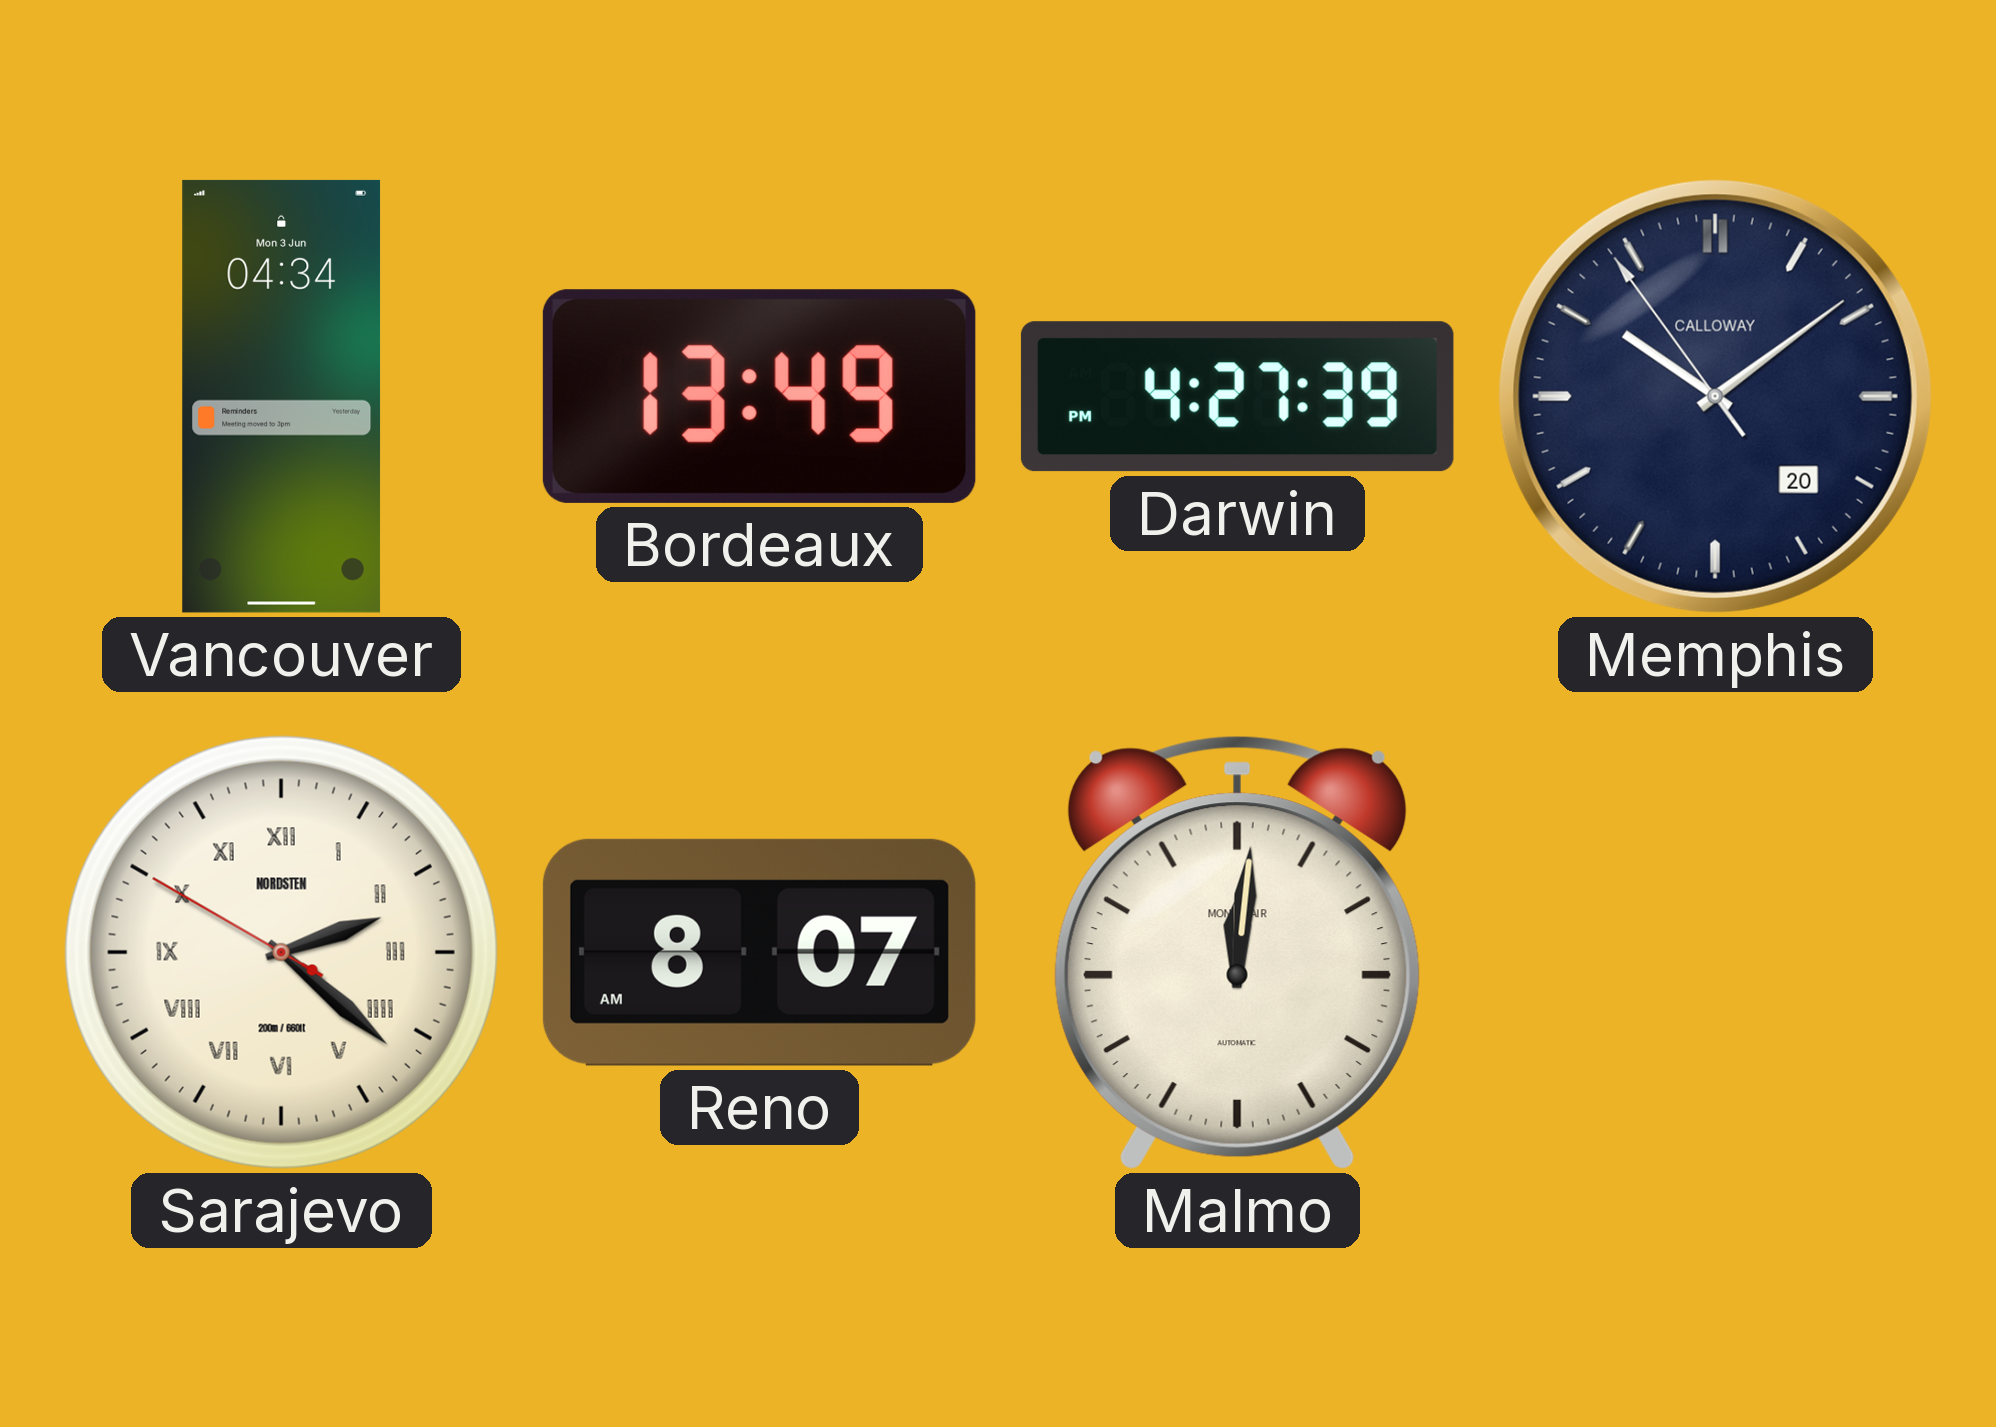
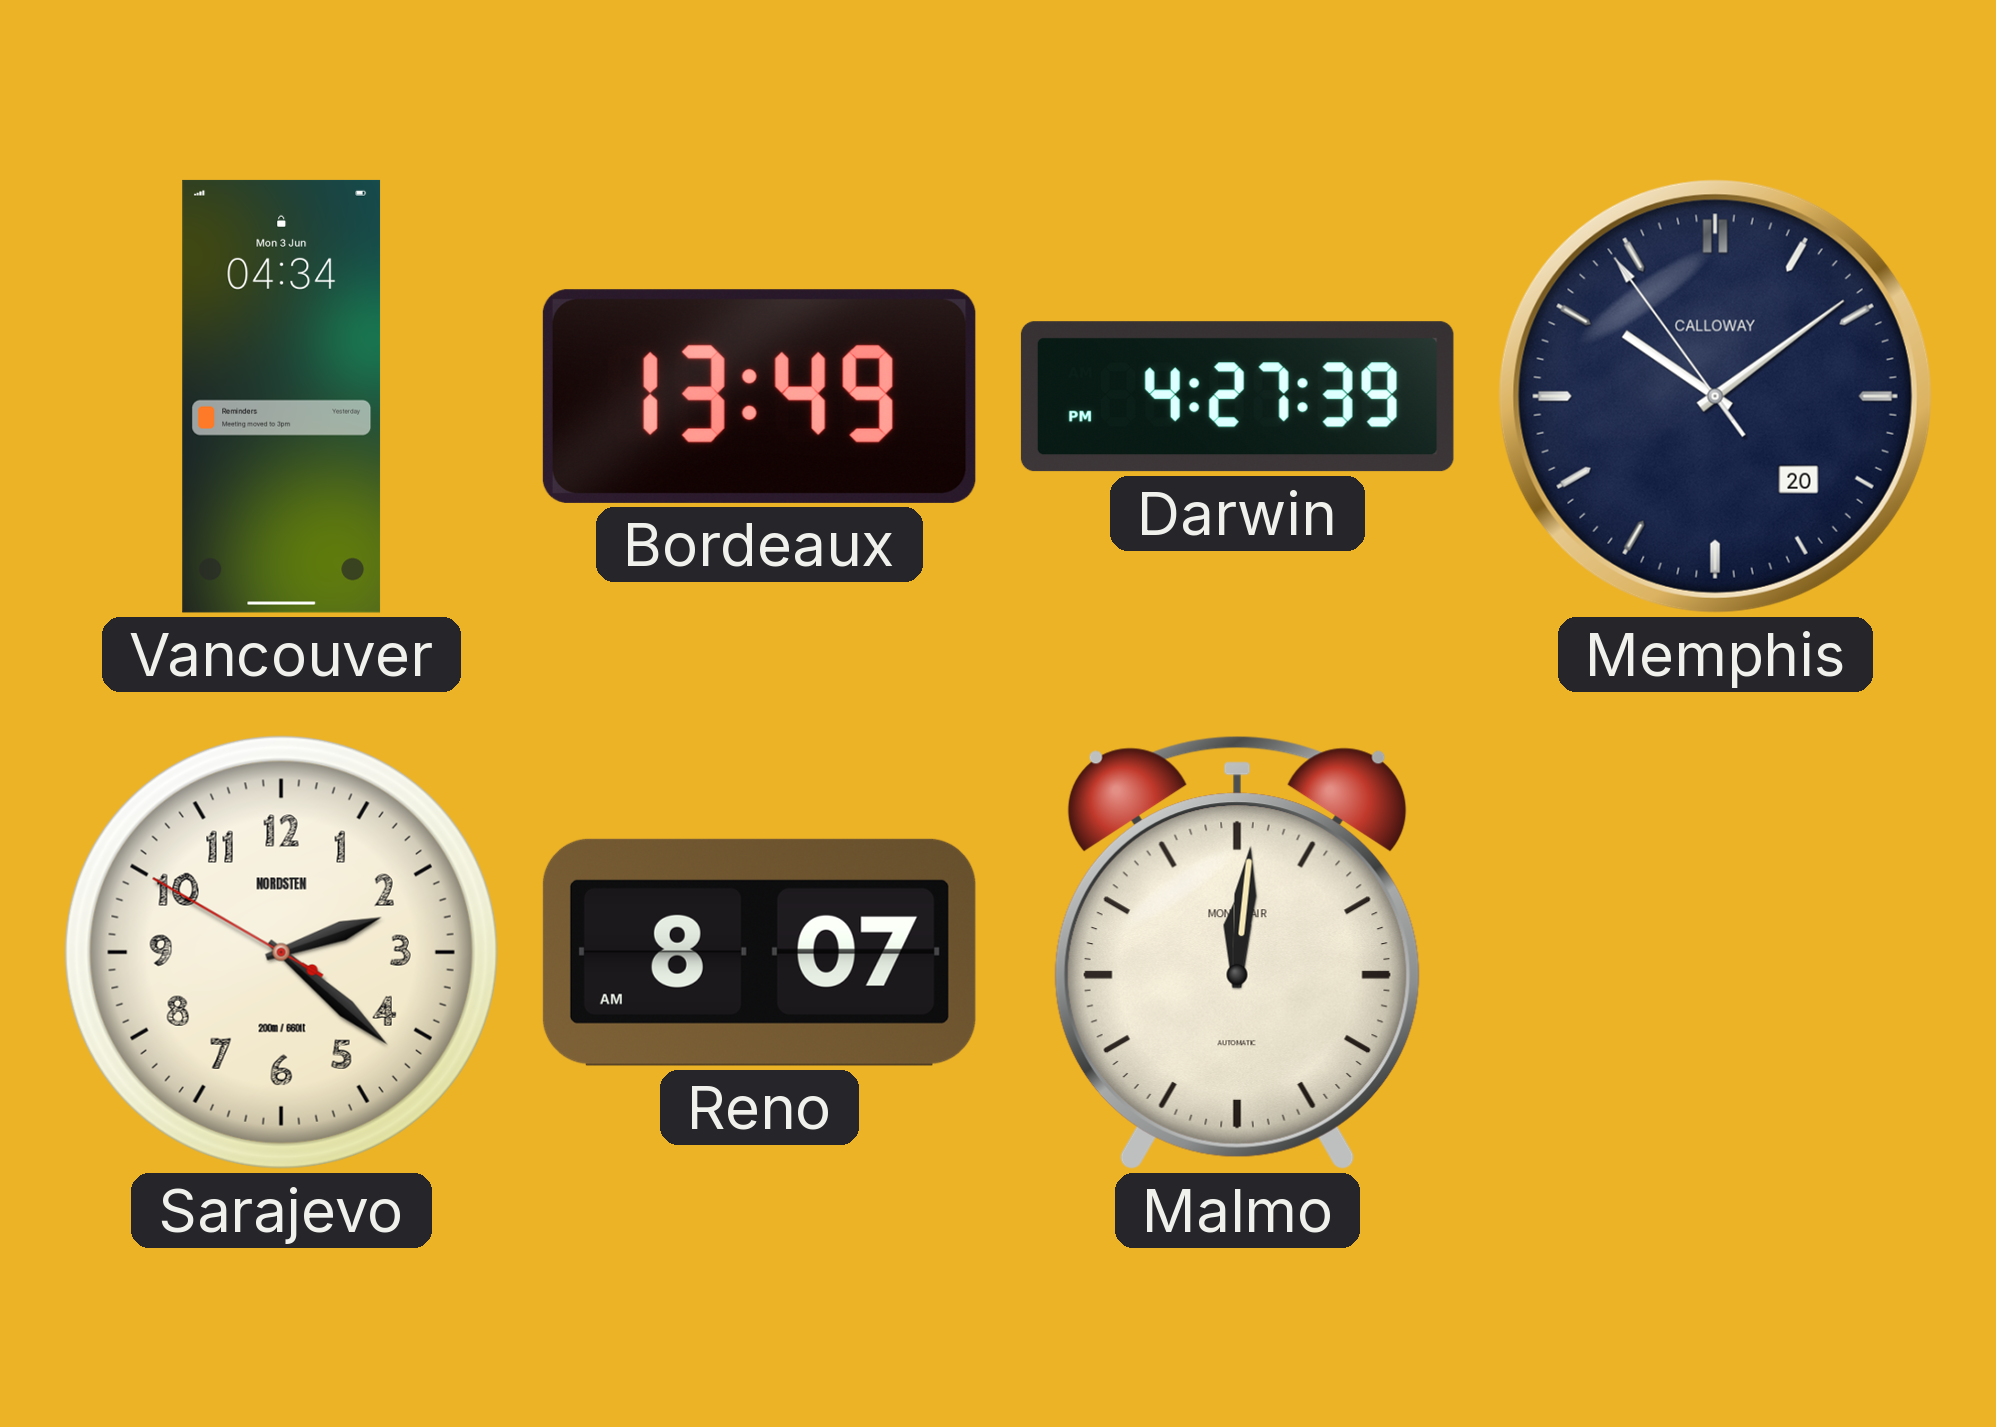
Sarajevo numerals: Roman -> Arabic
